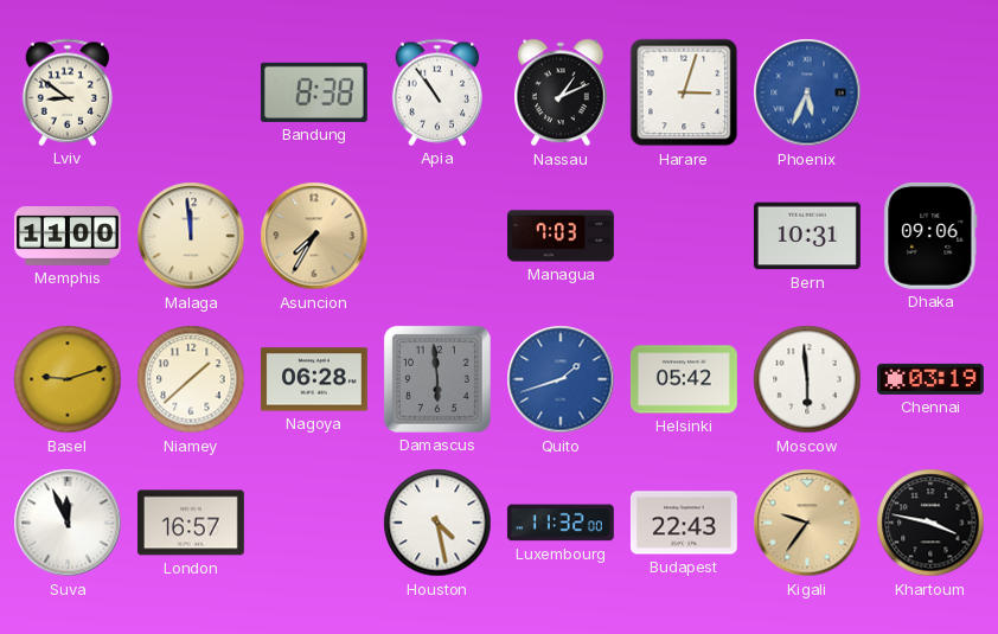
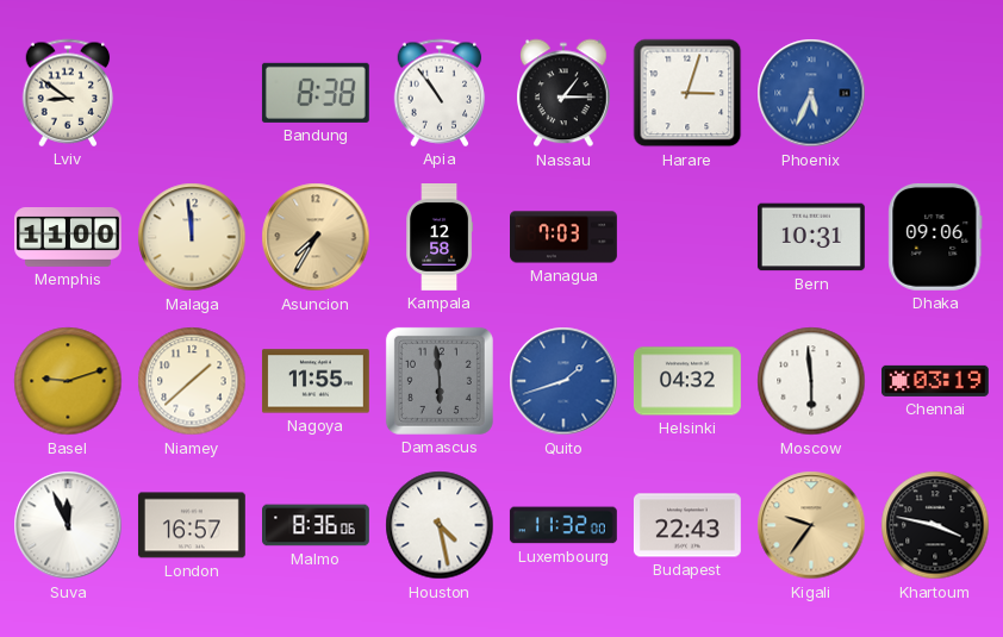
Nassau: 1:11 -> 1:15
Kampala: none -> 12:58
Nagoya: 06:28 -> 11:55
Helsinki: 05:42 -> 04:32
Malmo: none -> 8:36
